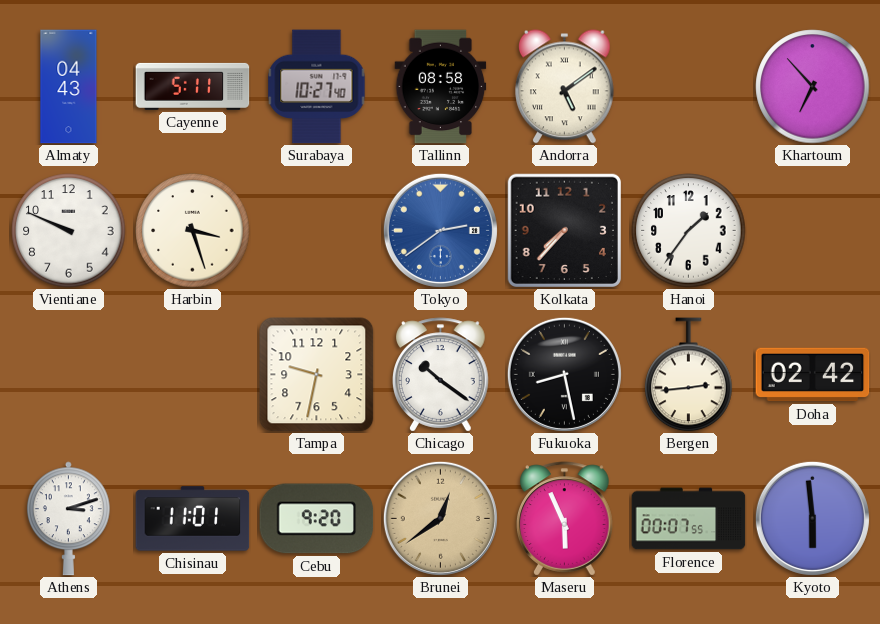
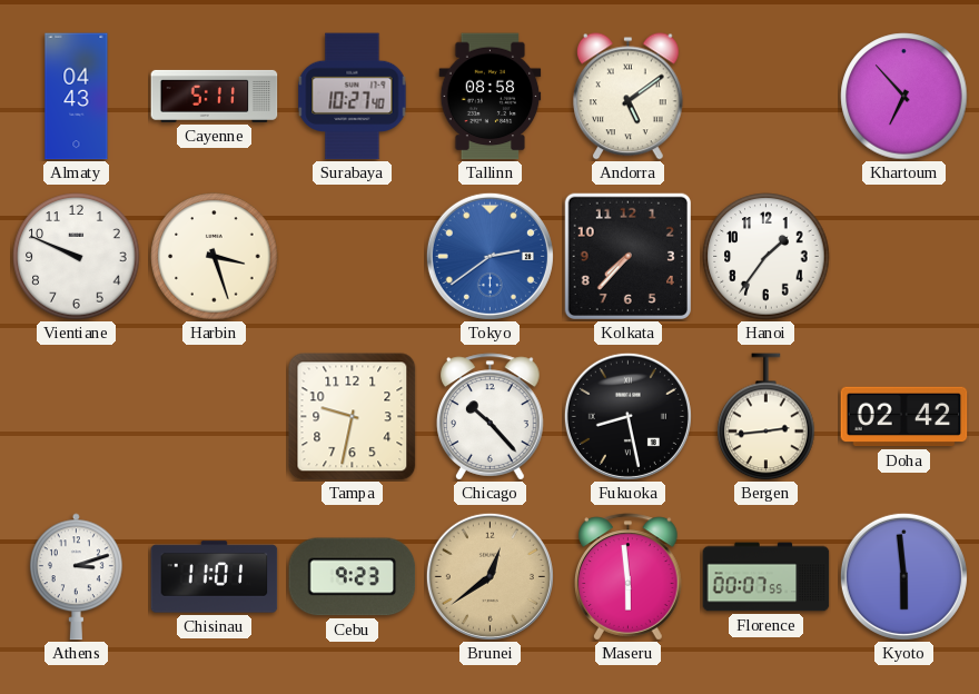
Chicago: 10:21 -> 10:23
Cebu: 9:20 -> 9:23
Maseru: 5:56 -> 5:59
